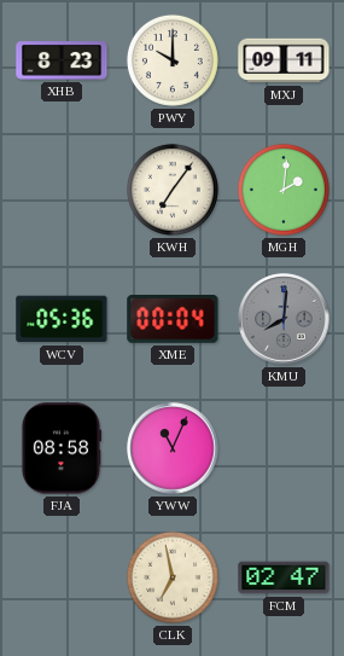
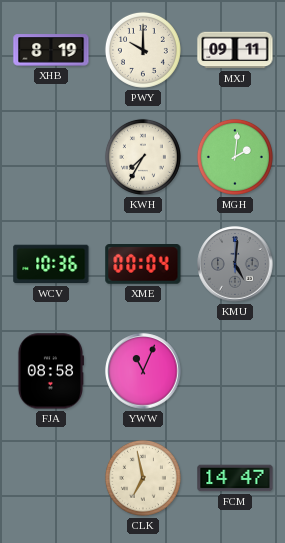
XHB: 8:23 -> 8:19
KWH: 7:06 -> 7:35
WCV: 05:36 -> 10:36
KMU: 8:01 -> 5:01
FCM: 02:47 -> 14:47
